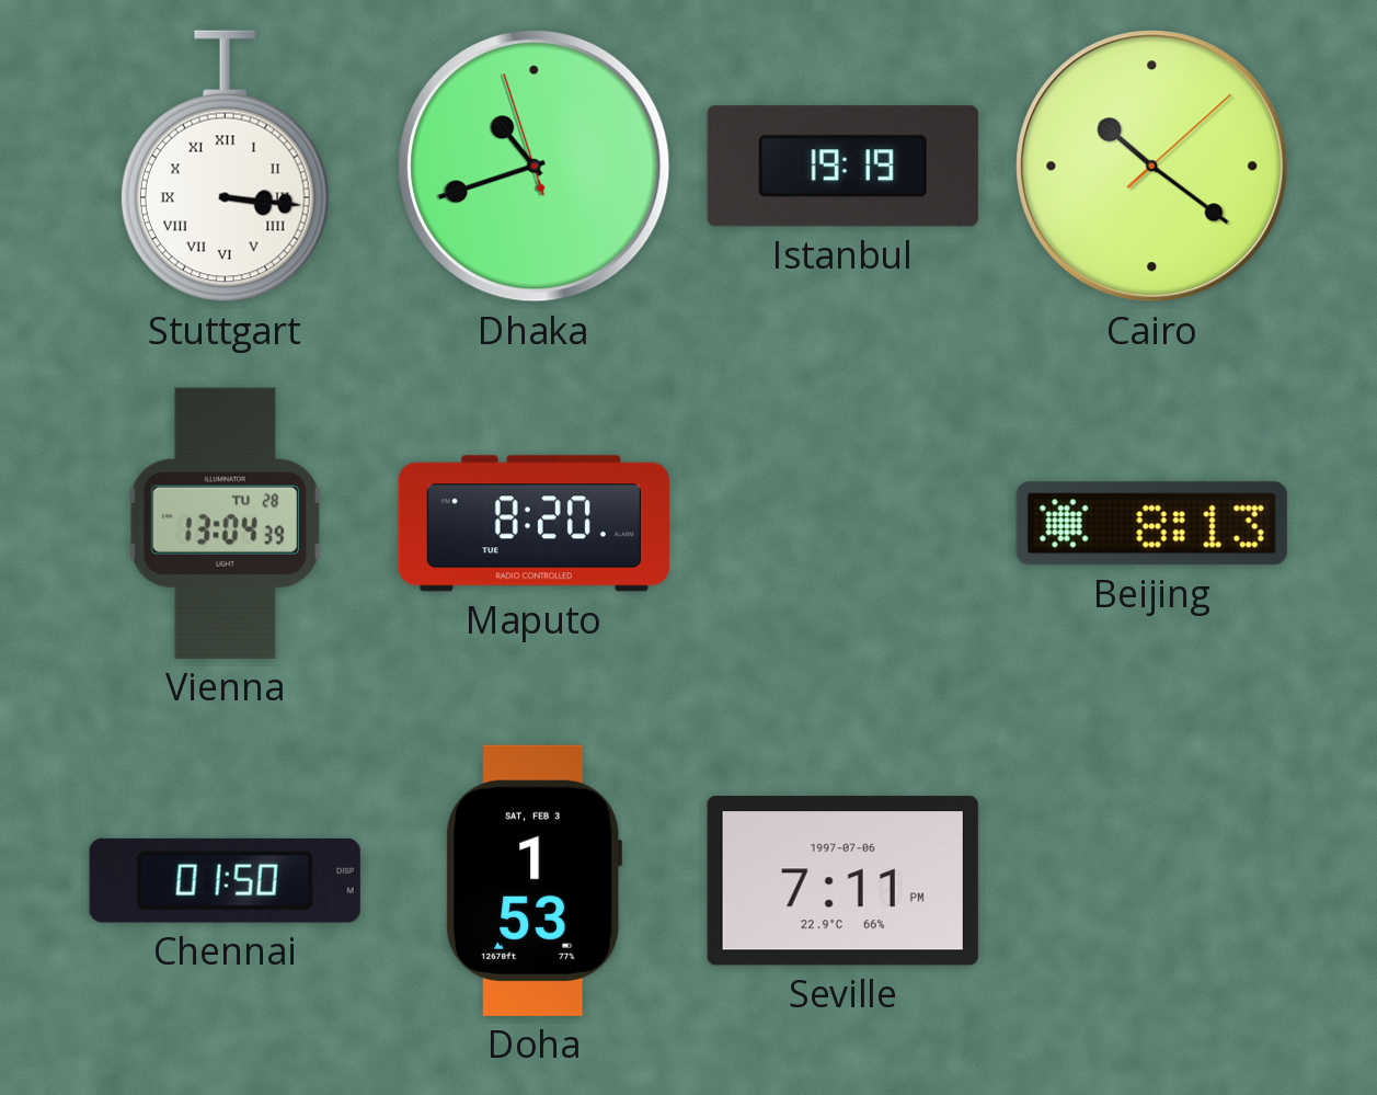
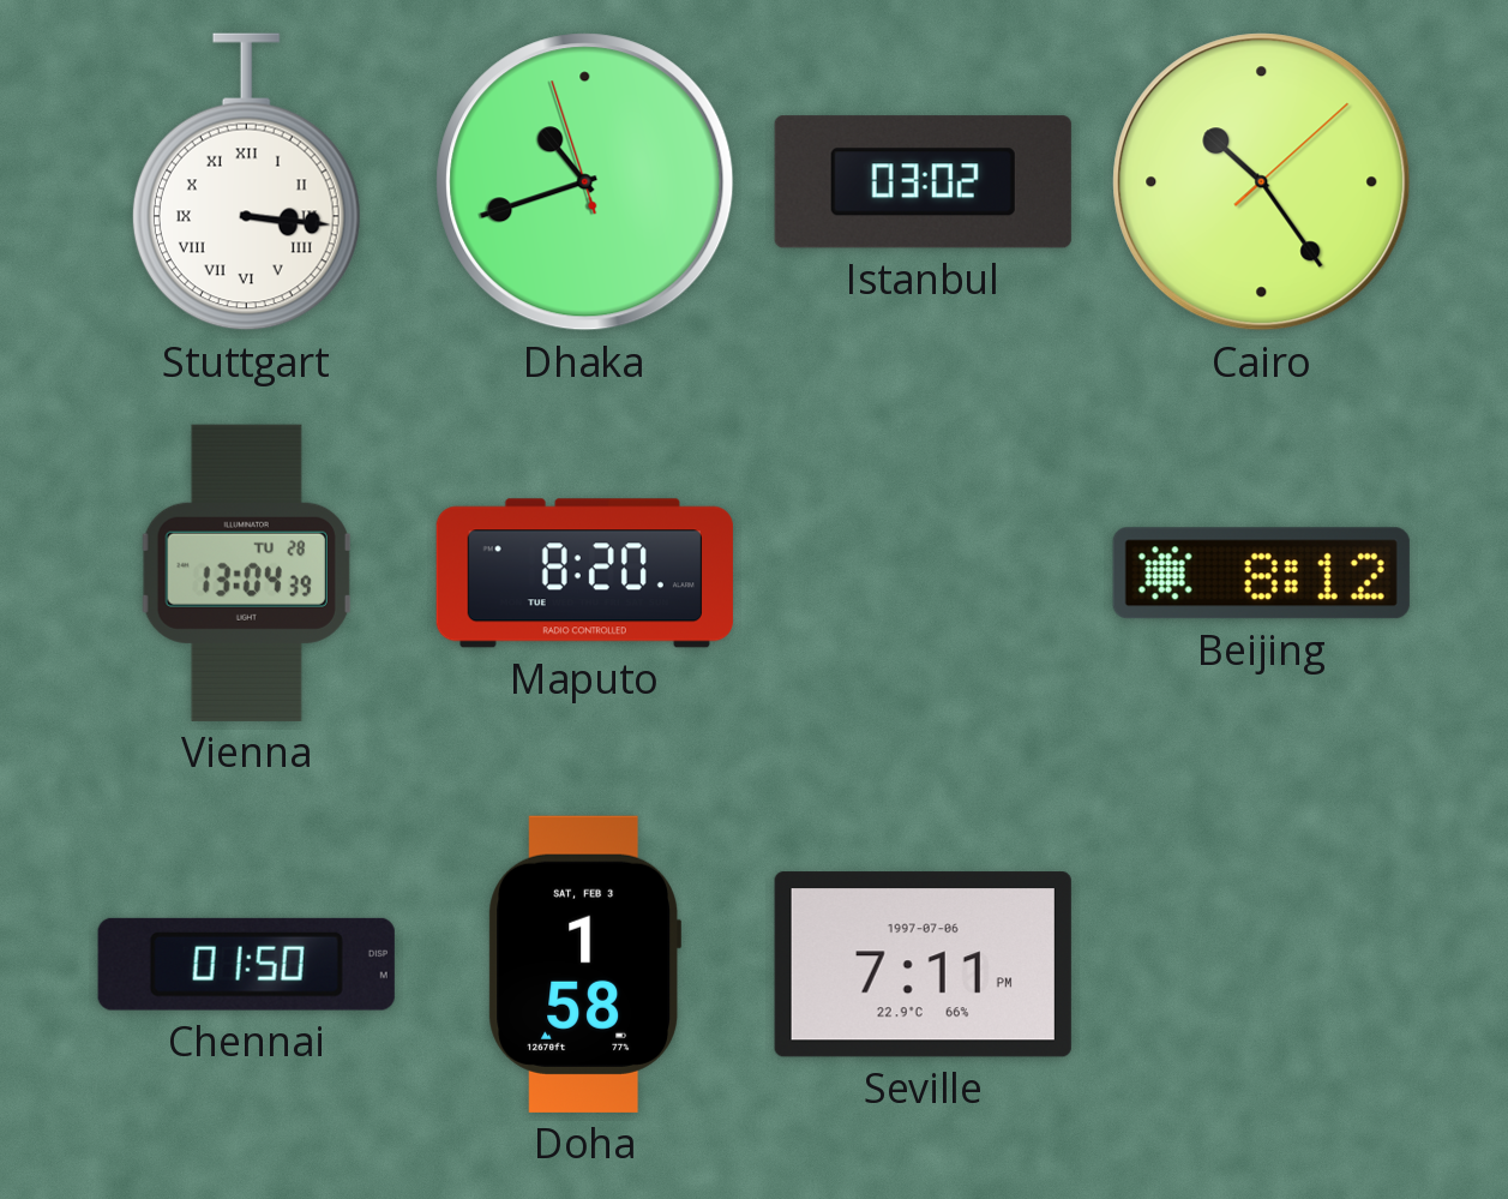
Istanbul: 19:19 -> 03:02
Cairo: 10:21 -> 10:24
Beijing: 8:13 -> 8:12
Doha: 1:53 -> 1:58
